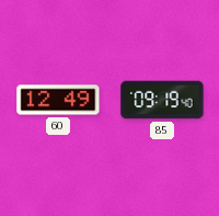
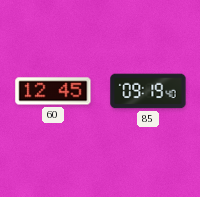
60: 12:49 -> 12:45
